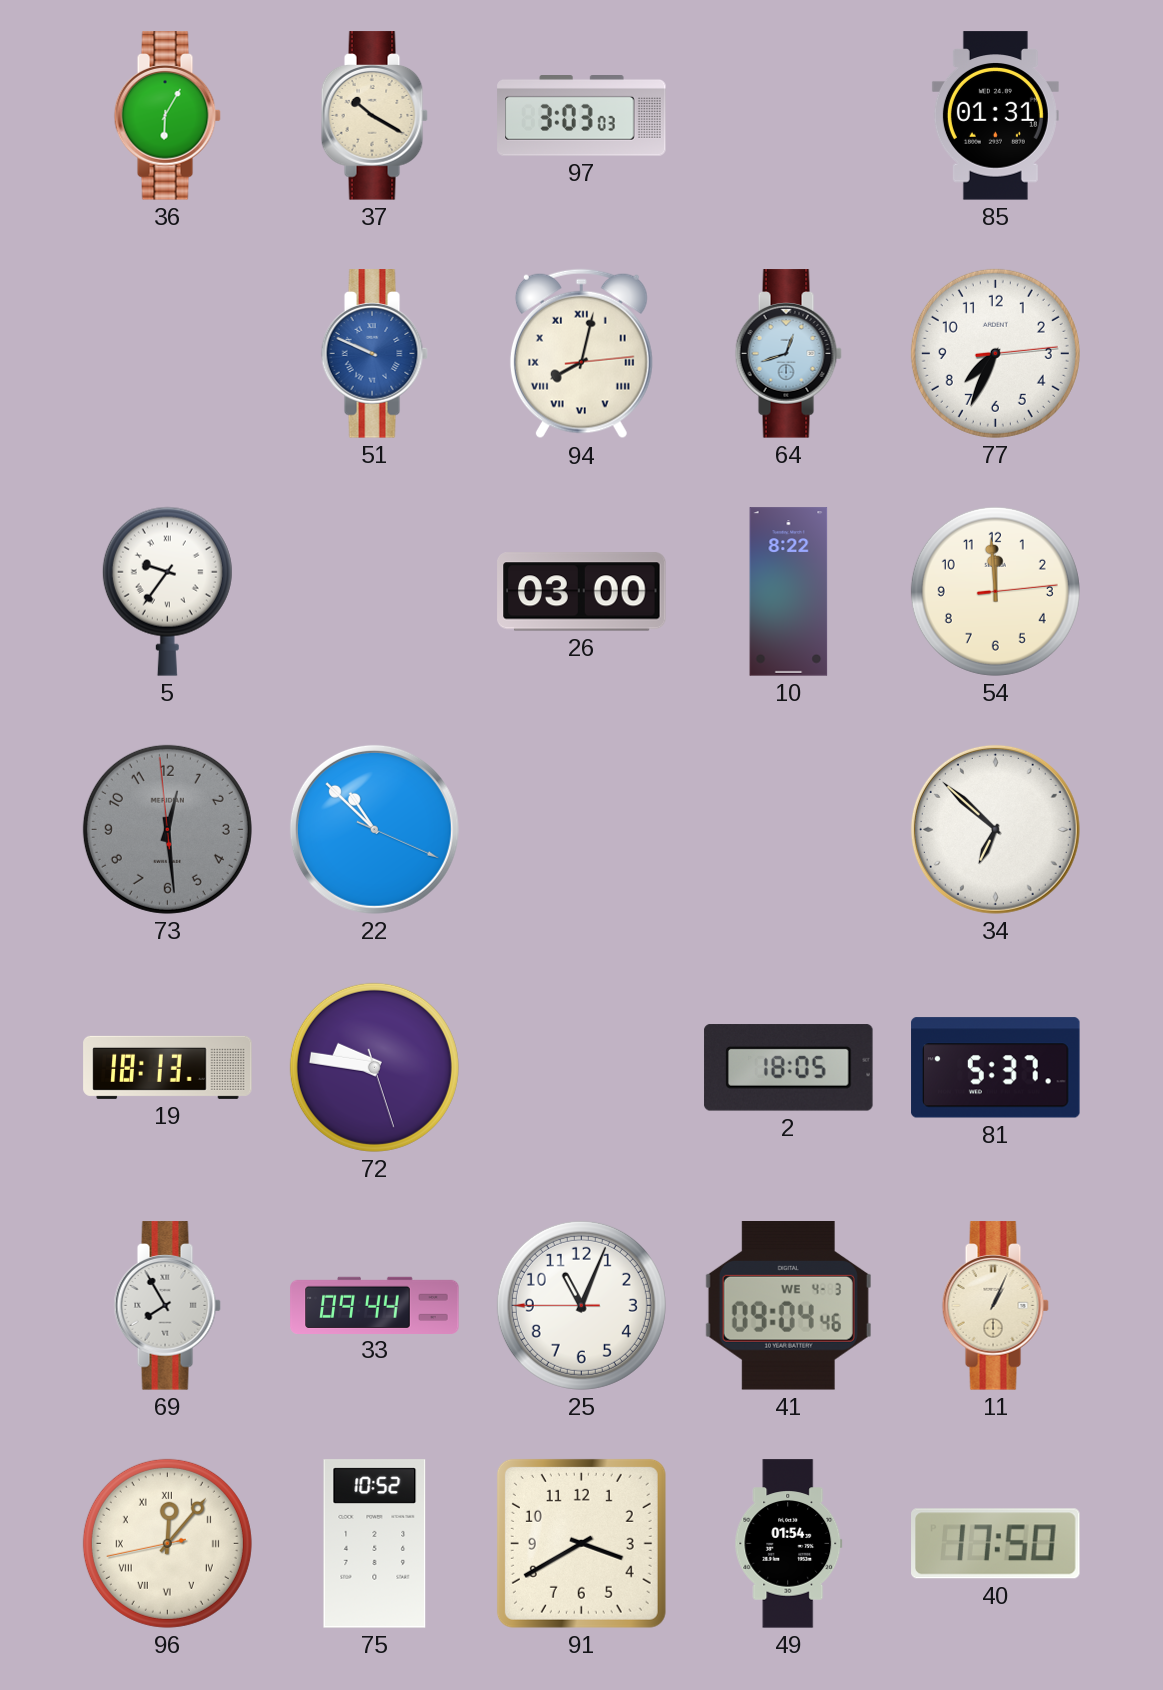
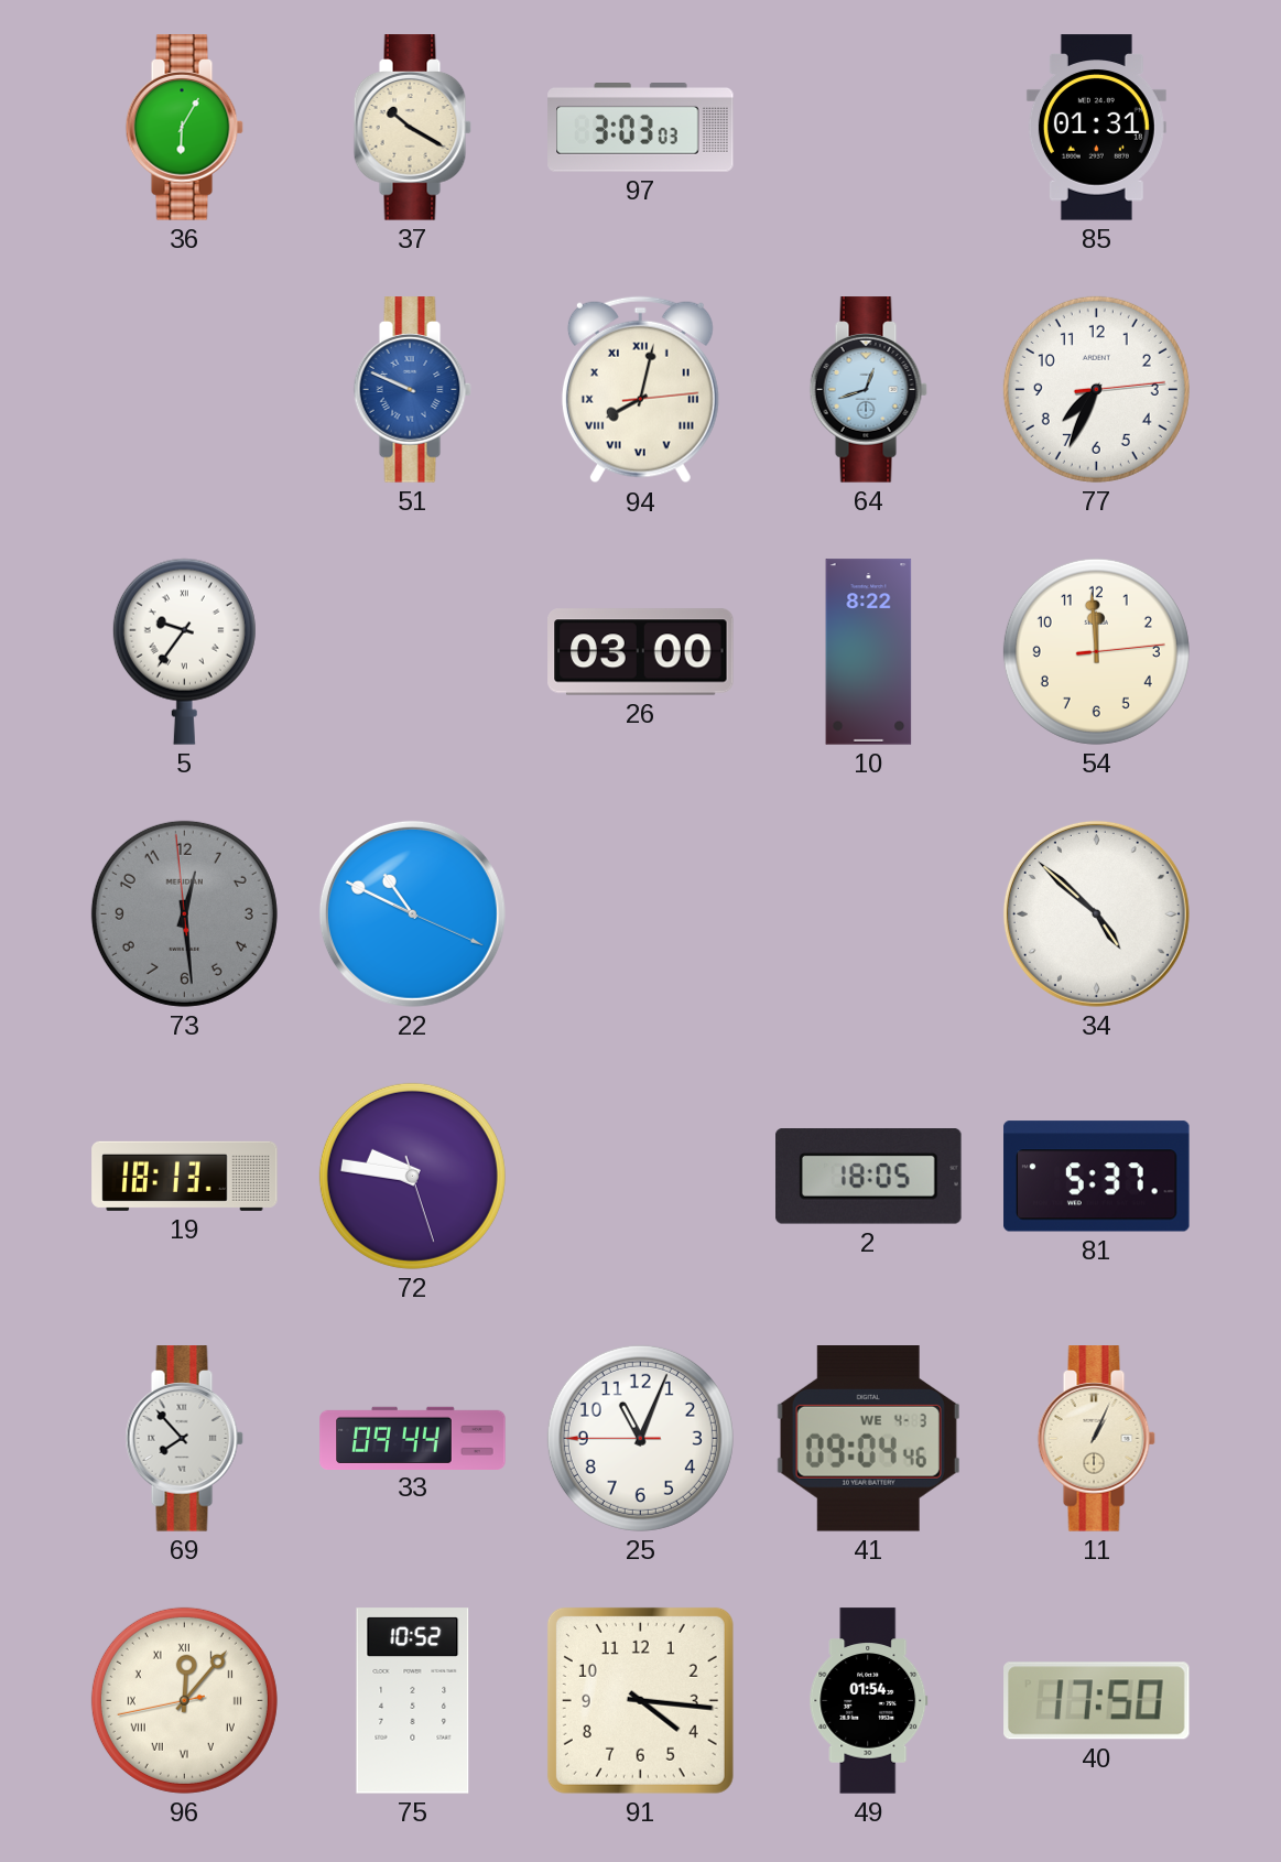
22: 10:52 -> 10:49
34: 6:52 -> 4:52
69: 7:55 -> 7:53
91: 3:40 -> 4:16
